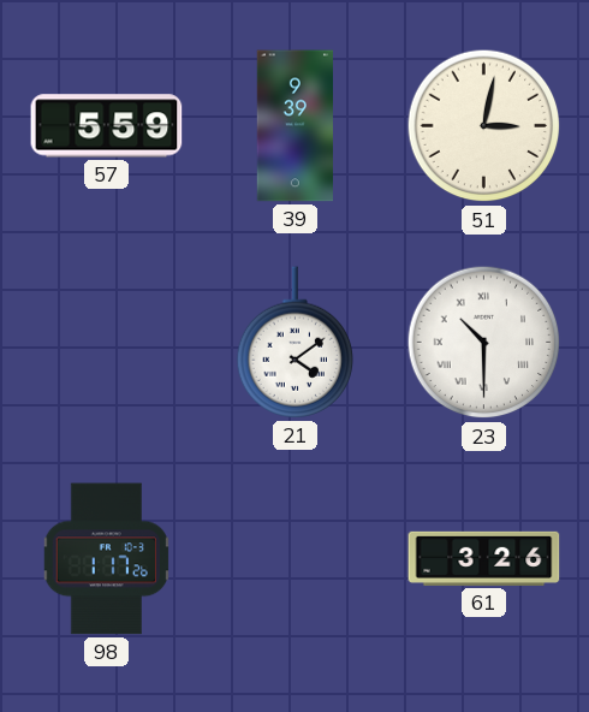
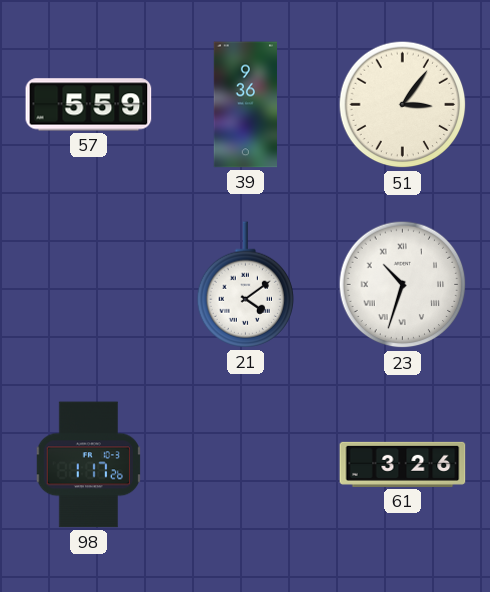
39: 9:39 -> 9:36
51: 3:02 -> 3:06
23: 10:30 -> 10:33
